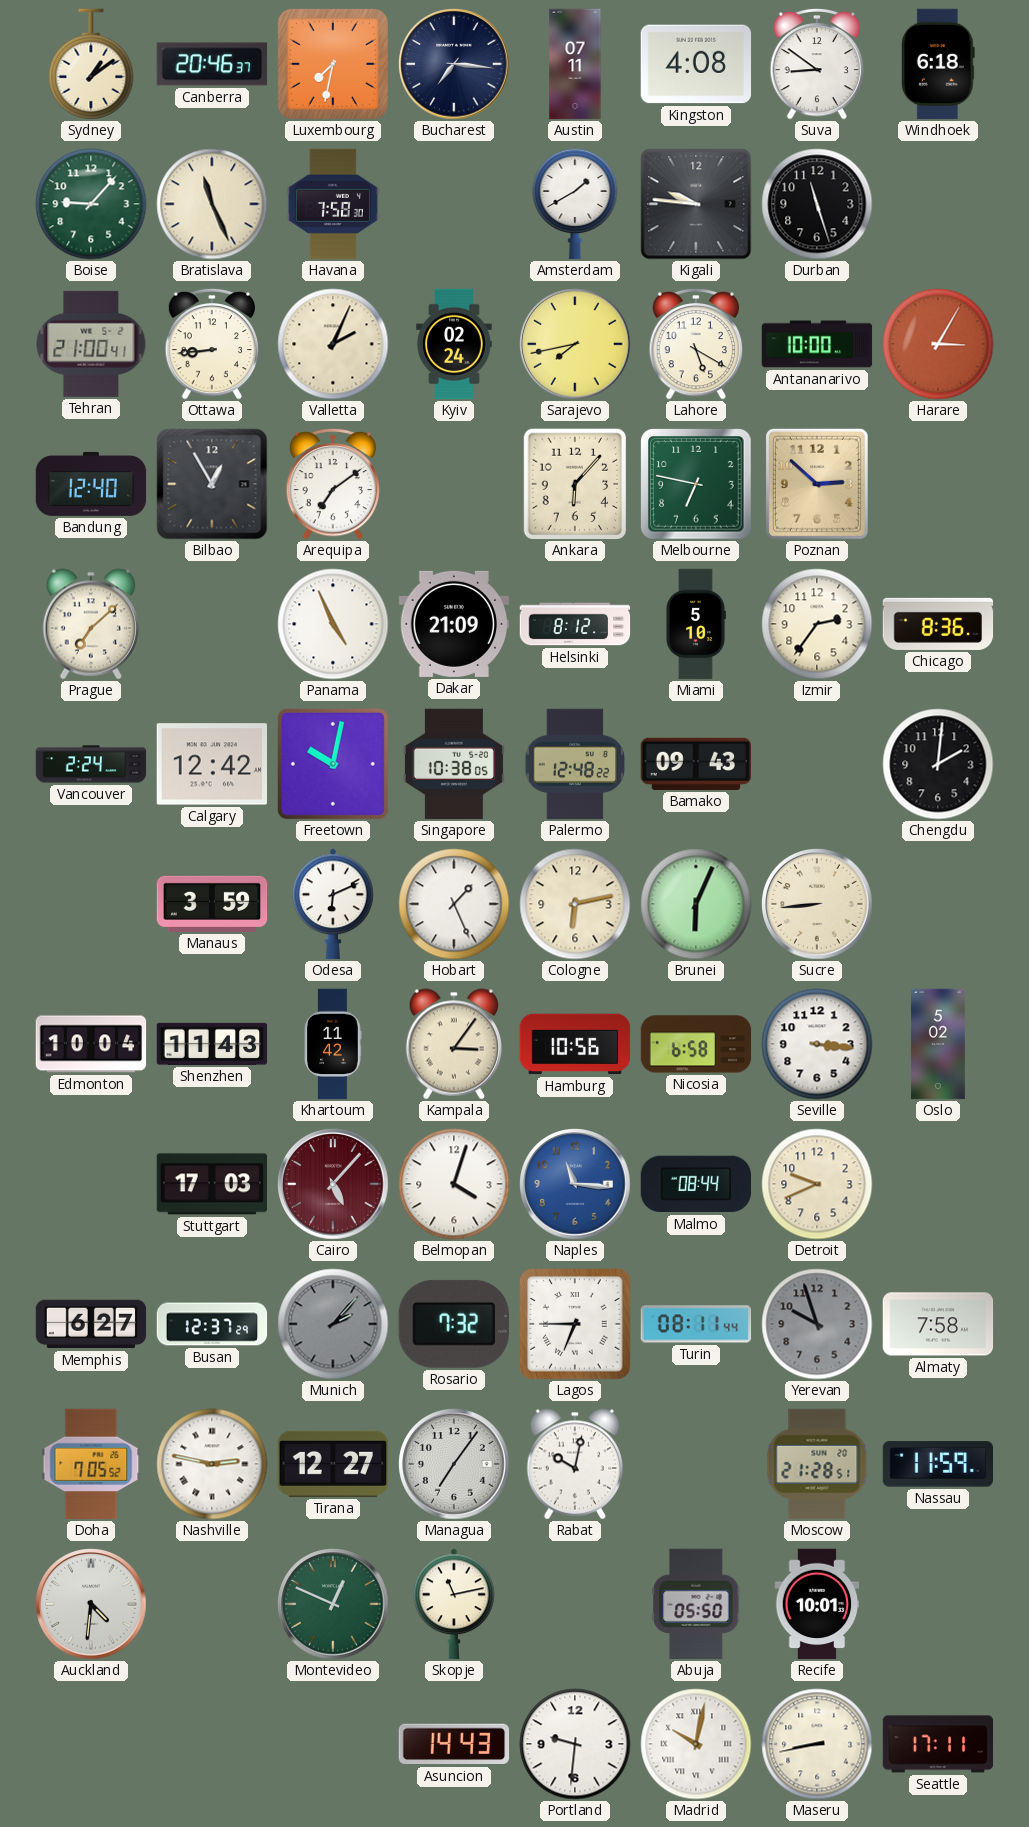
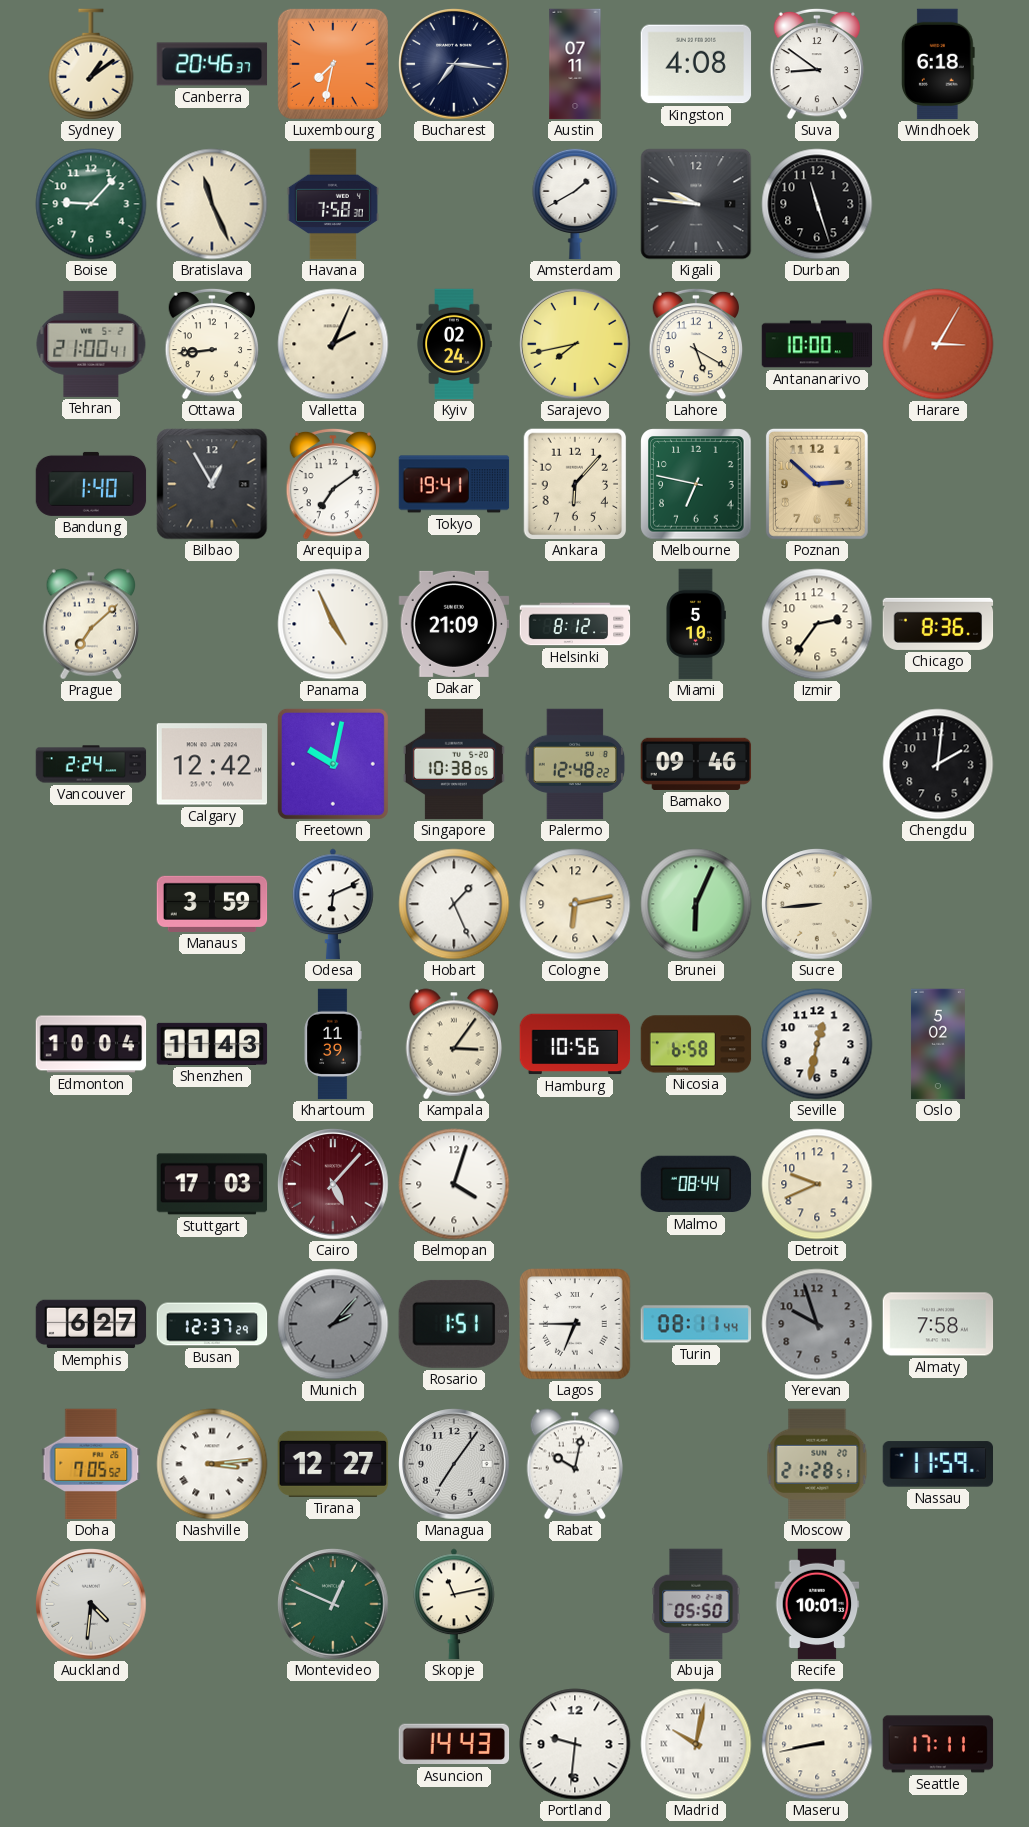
Bandung: 12:40 -> 1:40
Tokyo: none -> 19:41
Bamako: 09:43 -> 09:46
Khartoum: 11:42 -> 11:39
Seville: 3:16 -> 12:32
Naples: 11:16 -> none
Rosario: 7:32 -> 1:51
Nashville: 2:47 -> 3:14
